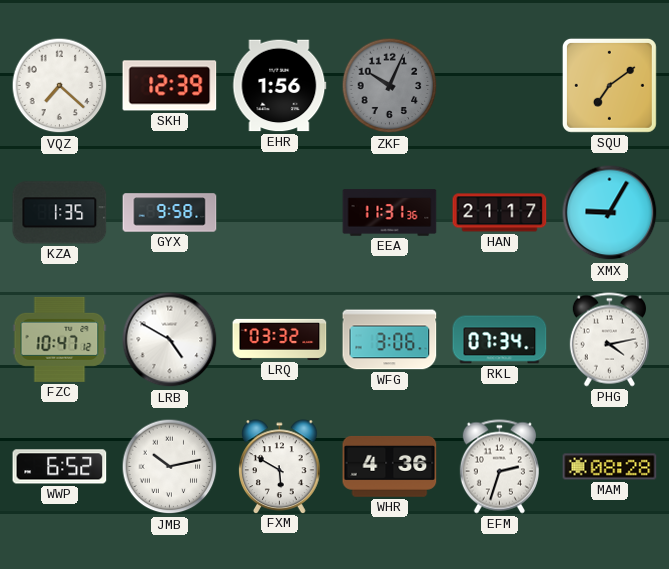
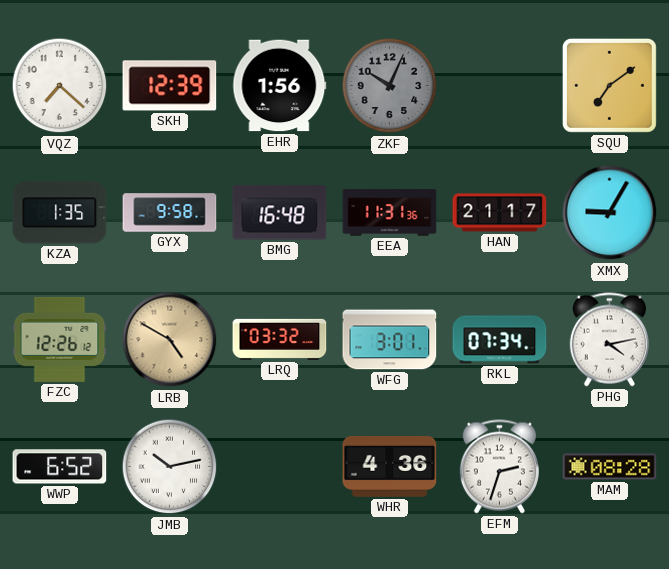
BMG: none -> 16:48
FZC: 10:47 -> 12:26
LRB dial: white -> champagne
WFG: 3:06 -> 3:01
FXM: 5:50 -> none
